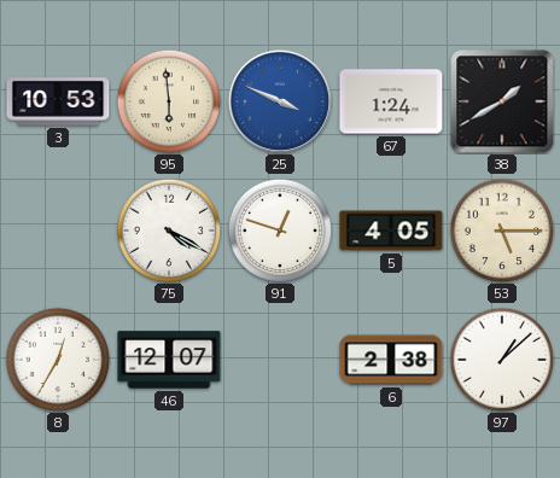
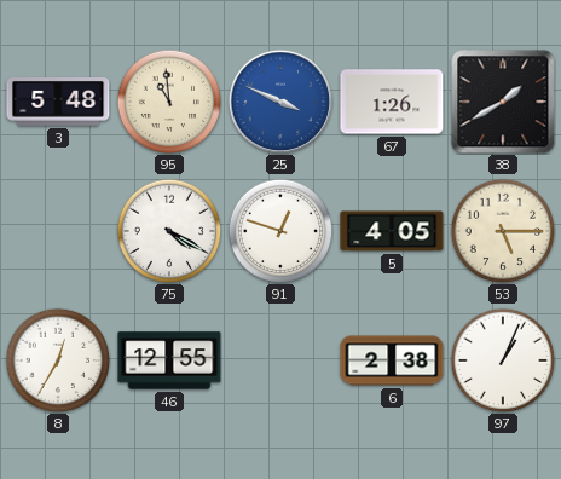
3: 10:53 -> 5:48
95: 5:59 -> 10:59
67: 1:24 -> 1:26
46: 12:07 -> 12:55
97: 1:08 -> 1:04
